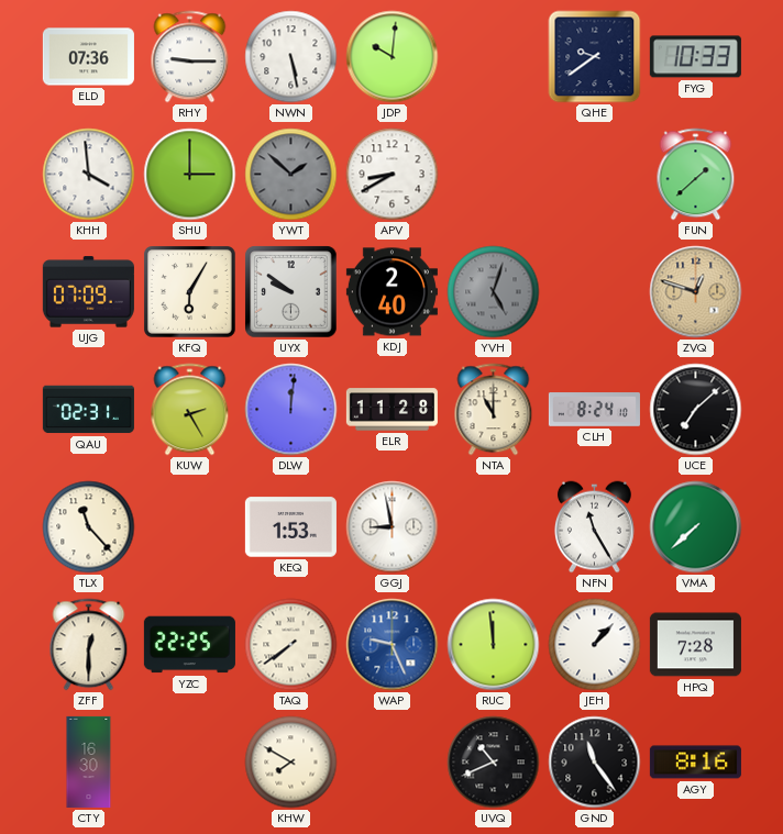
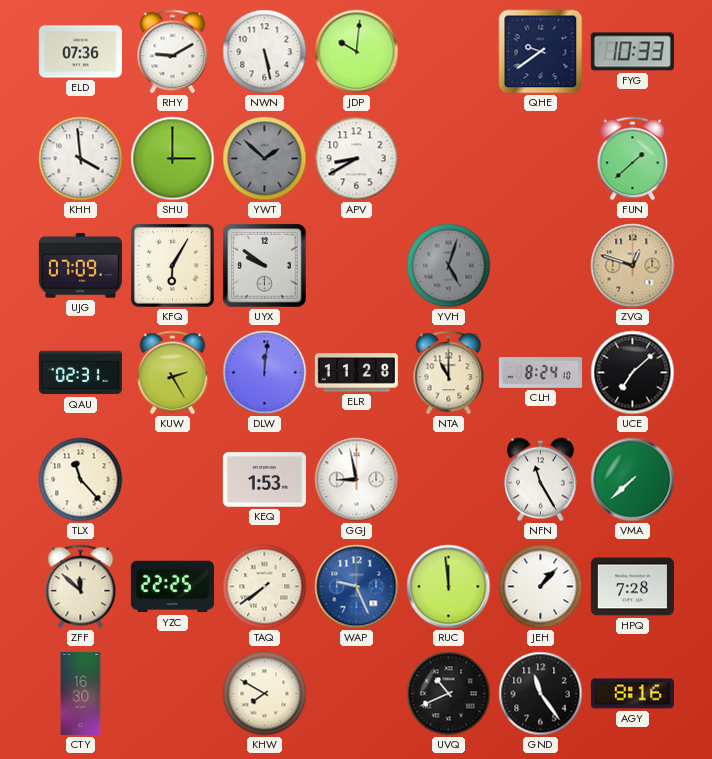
RHY: 9:15 -> 9:10
KDJ: 2:40 -> none
ZFF: 12:30 -> 11:52
